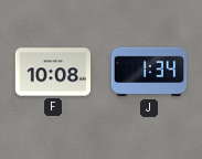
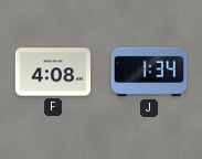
F: 10:08 -> 4:08
